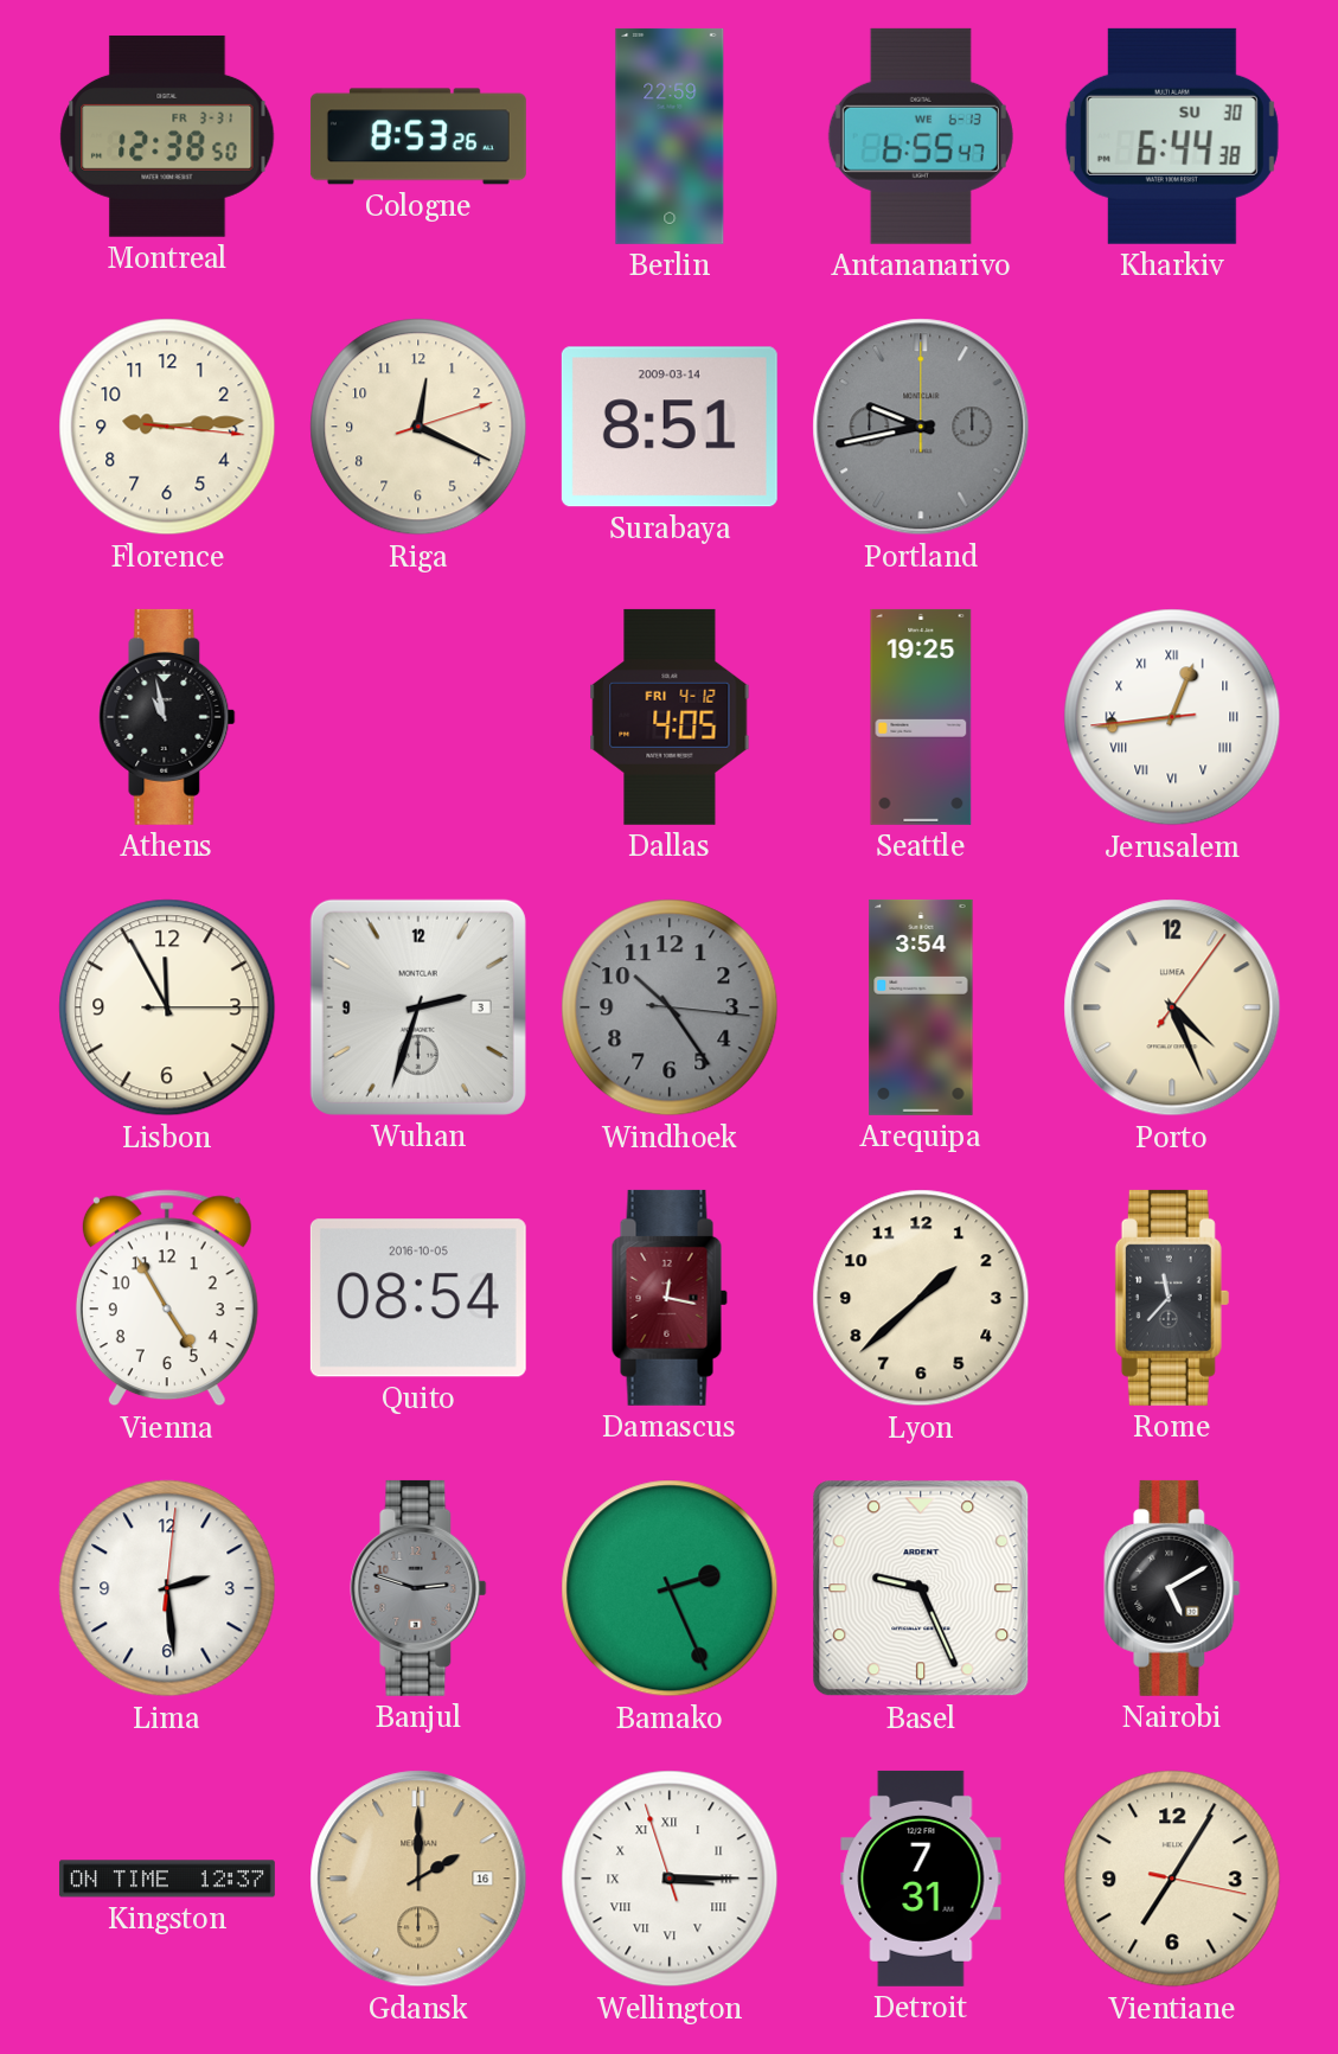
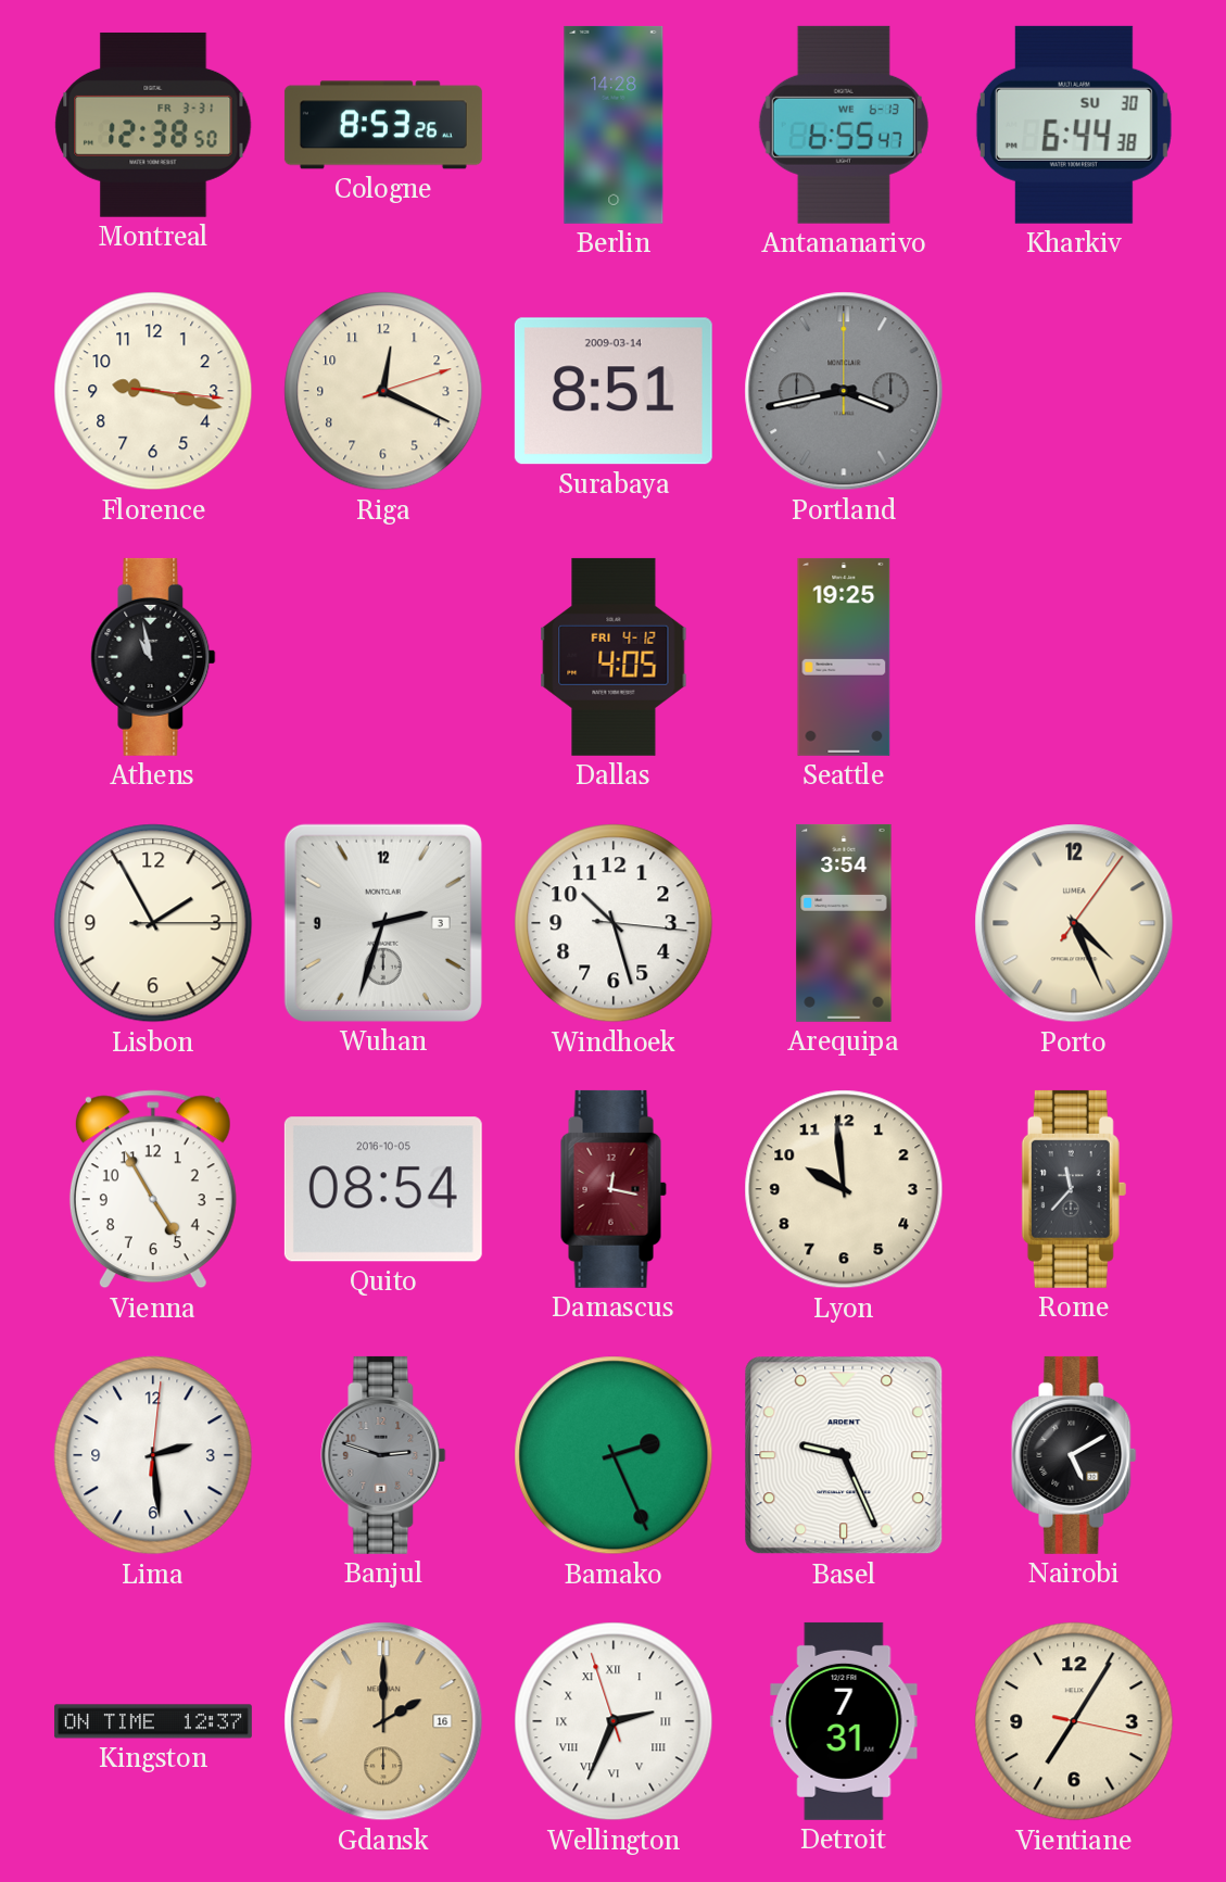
Berlin: 22:59 -> 14:28
Florence: 9:14 -> 9:17
Portland: 9:43 -> 3:43
Jerusalem: 12:43 -> none
Lisbon: 11:55 -> 1:55
Windhoek: 10:24 -> 10:27
Windhoek dial: grey -> white
Lyon: 1:38 -> 9:59
Wellington: 3:14 -> 2:33
